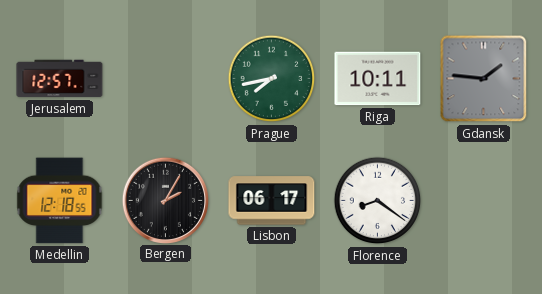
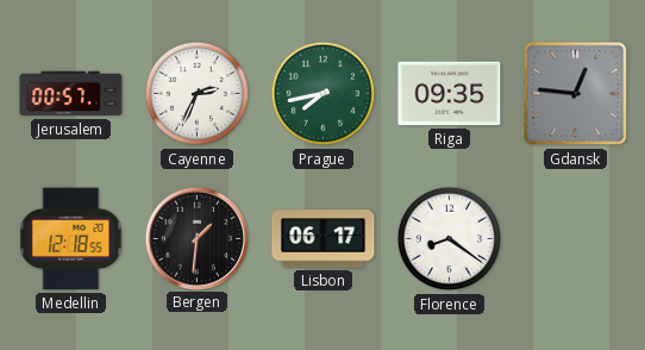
Jerusalem: 12:57 -> 00:57
Cayenne: none -> 2:34
Riga: 10:11 -> 09:35
Gdansk: 1:46 -> 12:46
Bergen: 2:05 -> 1:31
